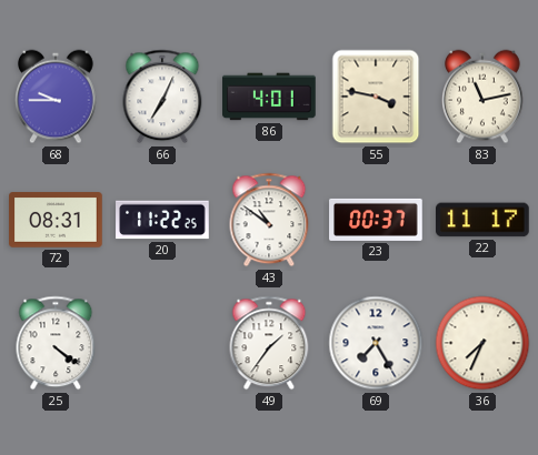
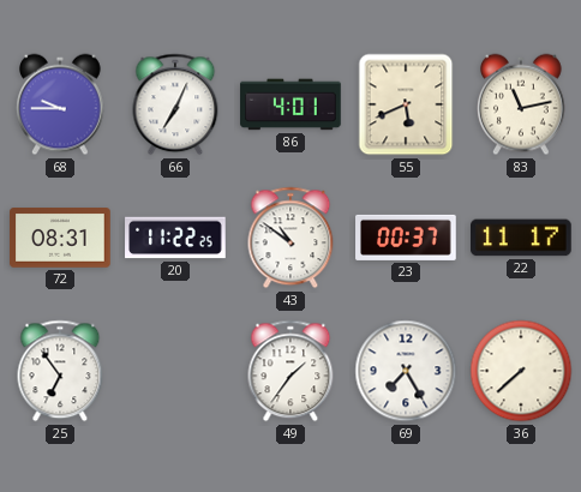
55: 3:47 -> 5:41
25: 4:21 -> 6:54
36: 7:34 -> 7:38
